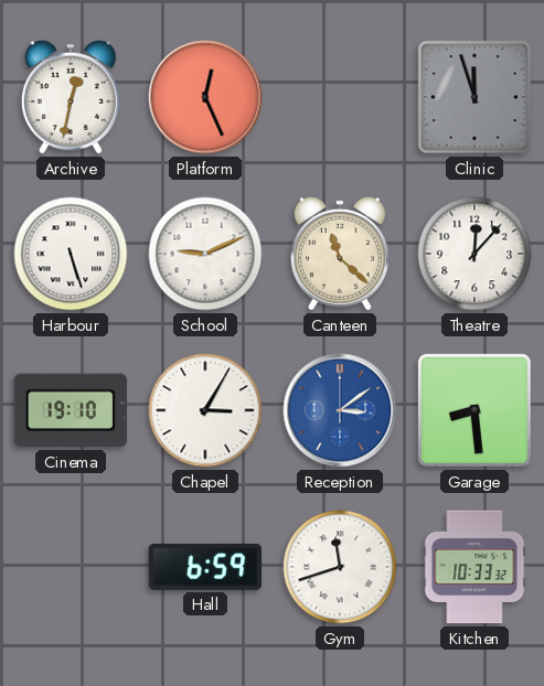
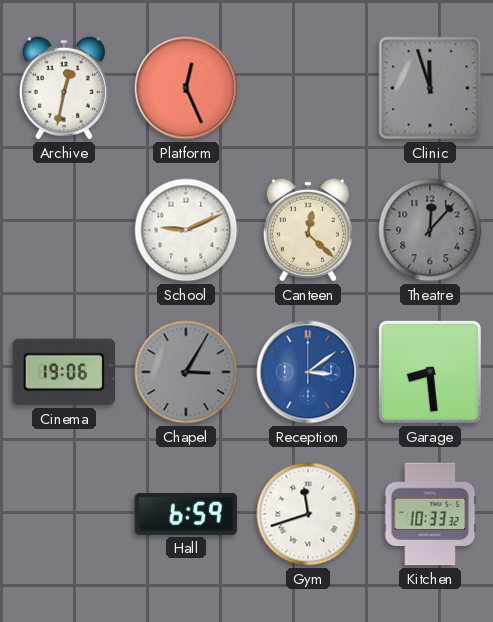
Harbour: 5:27 -> none
Canteen: 11:22 -> 12:22
Theatre dial: white -> grey
Cinema: 19:10 -> 19:06
Chapel dial: white -> grey
